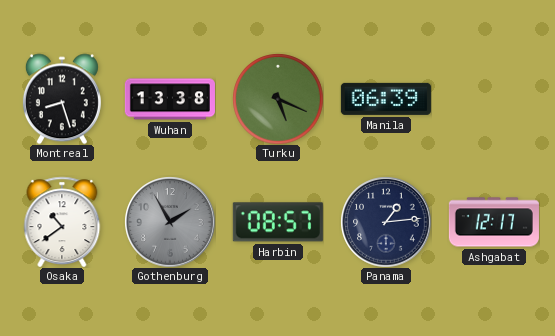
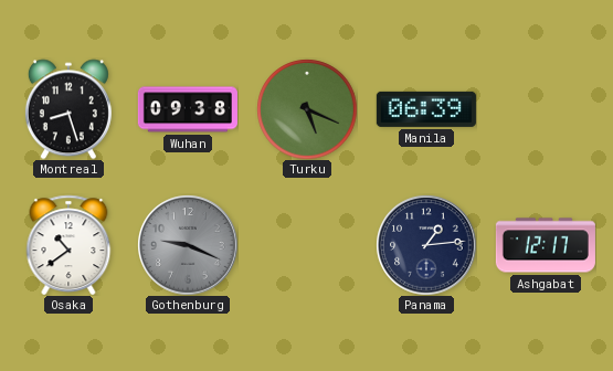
Wuhan: 13:38 -> 09:38
Gothenburg: 1:55 -> 9:19
Harbin: 08:57 -> none
